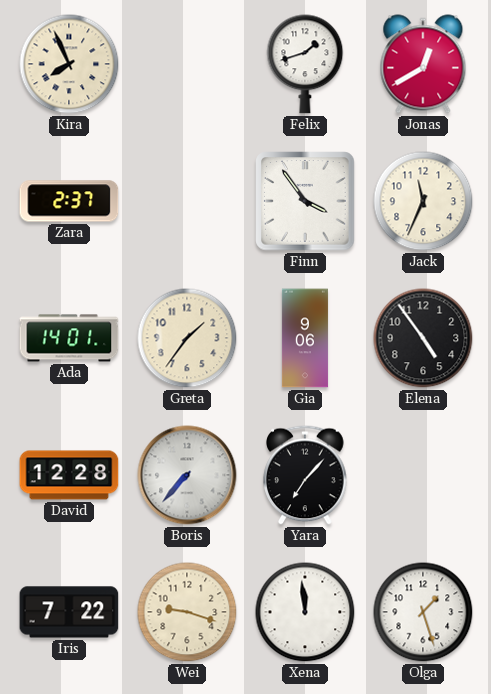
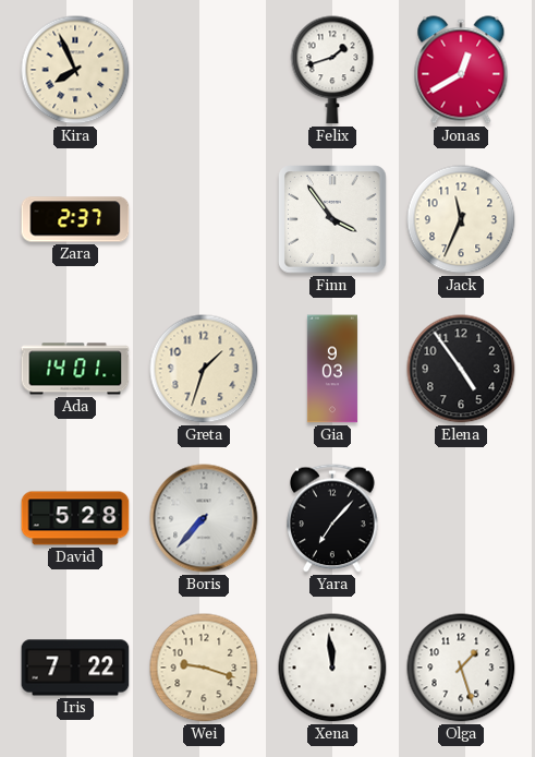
Greta: 1:36 -> 1:33
Gia: 9:06 -> 9:03
David: 12:28 -> 5:28
